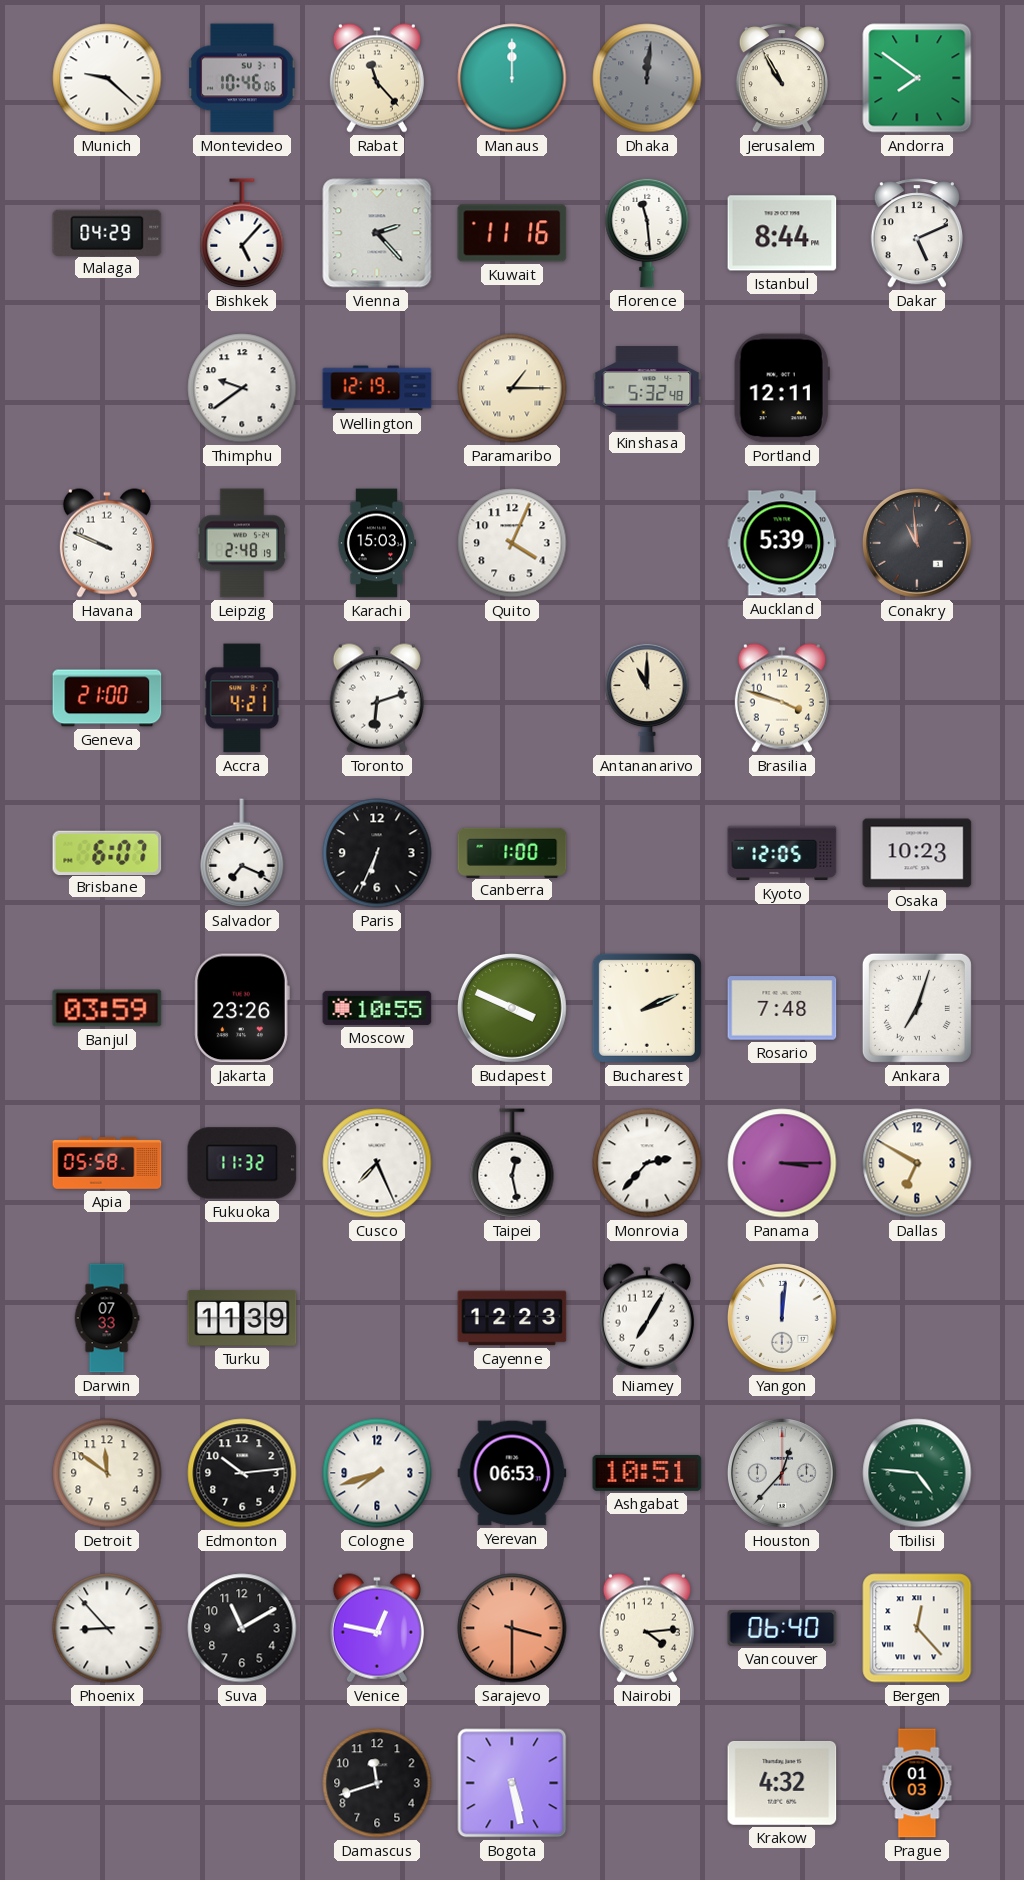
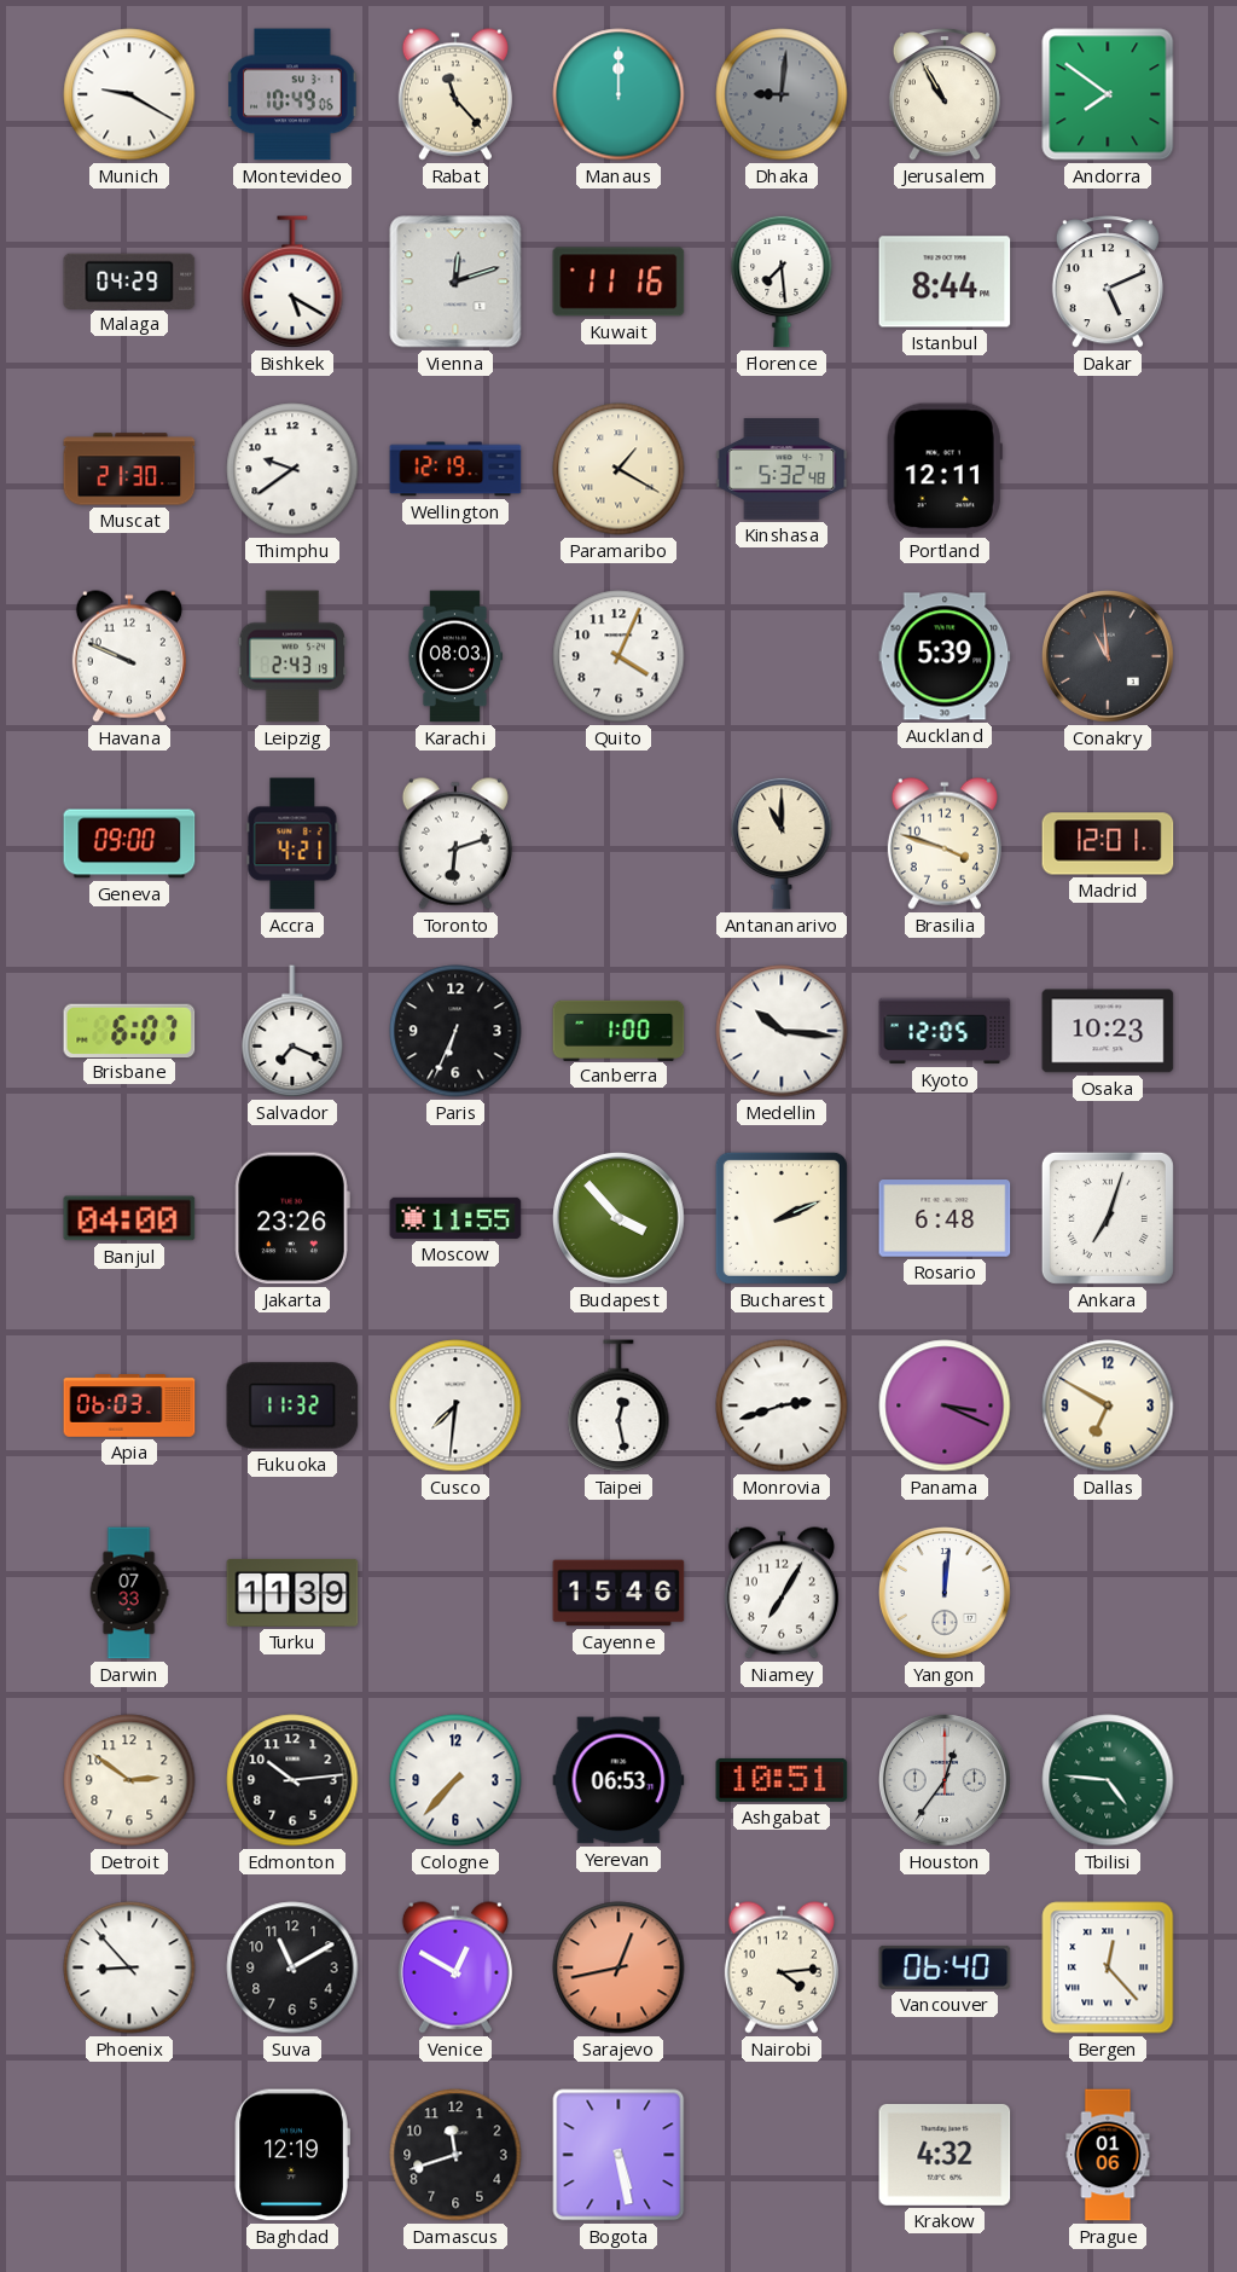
Munich: 9:22 -> 9:20
Montevideo: 10:46 -> 10:49
Dhaka: 12:01 -> 9:01
Bishkek: 5:07 -> 5:20
Vienna: 2:23 -> 12:12
Florence: 11:29 -> 7:29
Muscat: none -> 21:30
Paramaribo: 1:15 -> 1:20
Leipzig: 2:48 -> 2:43
Karachi: 15:03 -> 08:03
Geneva: 21:00 -> 09:00
Madrid: none -> 12:01
Medellin: none -> 10:16
Banjul: 03:59 -> 04:00
Moscow: 10:55 -> 11:55
Budapest: 3:49 -> 3:53
Rosario: 7:48 -> 6:48
Apia: 05:58 -> 06:03
Cusco: 7:26 -> 7:31
Monrovia: 2:37 -> 2:42
Panama: 3:15 -> 3:19
Cayenne: 12:23 -> 15:46
Detroit: 11:51 -> 2:51
Cologne: 7:42 -> 7:37
Houston: 12:37 -> 12:36
Venice: 12:47 -> 12:50
Sarajevo: 3:30 -> 12:43
Baghdad: none -> 12:19
Prague: 01:03 -> 01:06
